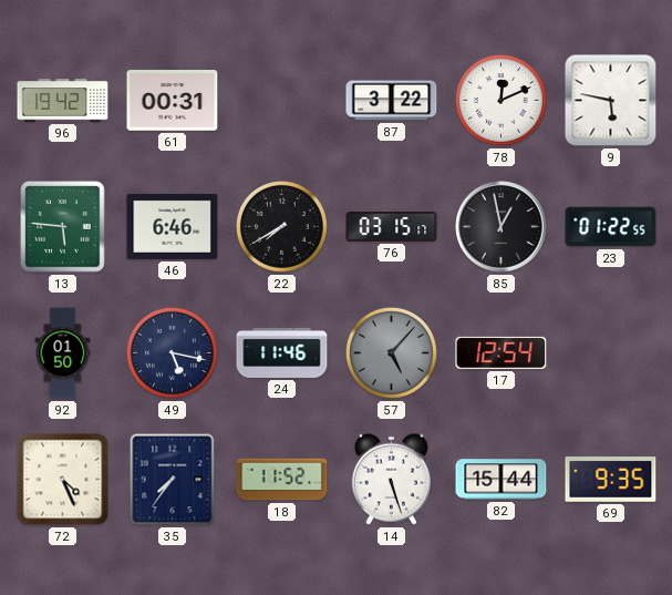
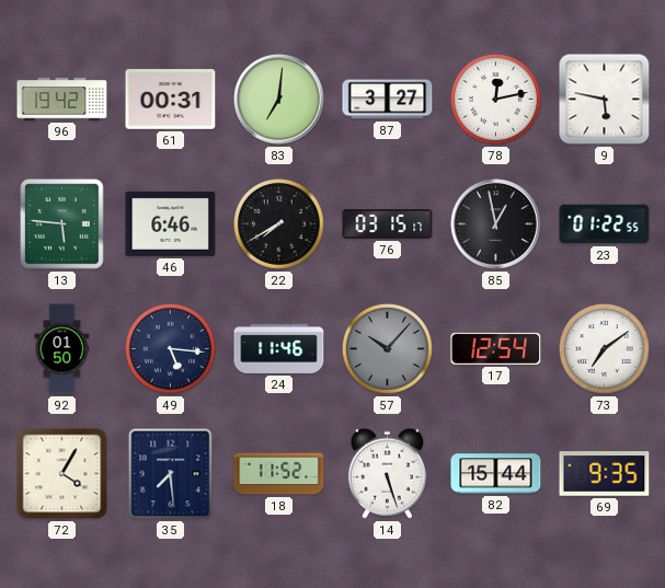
83: none -> 7:01
87: 3:22 -> 3:27
78: 12:11 -> 12:13
49: 5:17 -> 5:16
57: 5:07 -> 10:07
73: none -> 7:09
72: 4:26 -> 4:05
35: 7:36 -> 7:29
